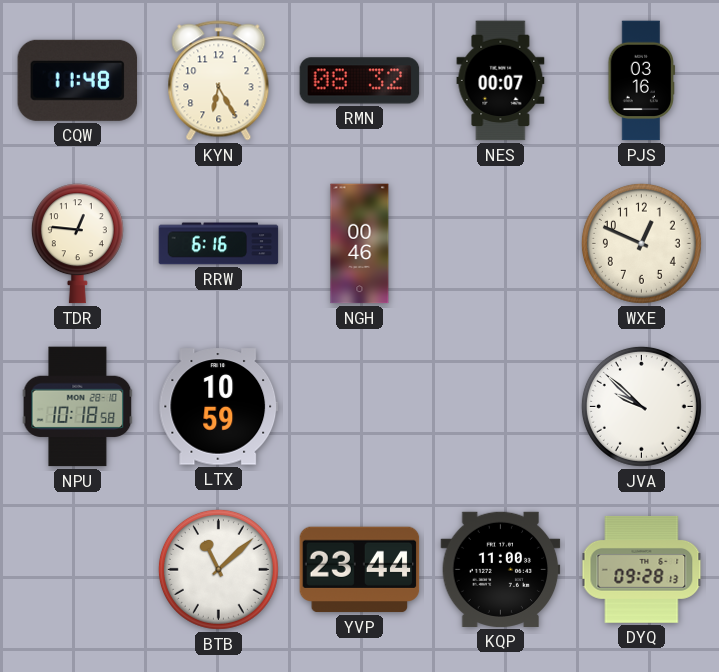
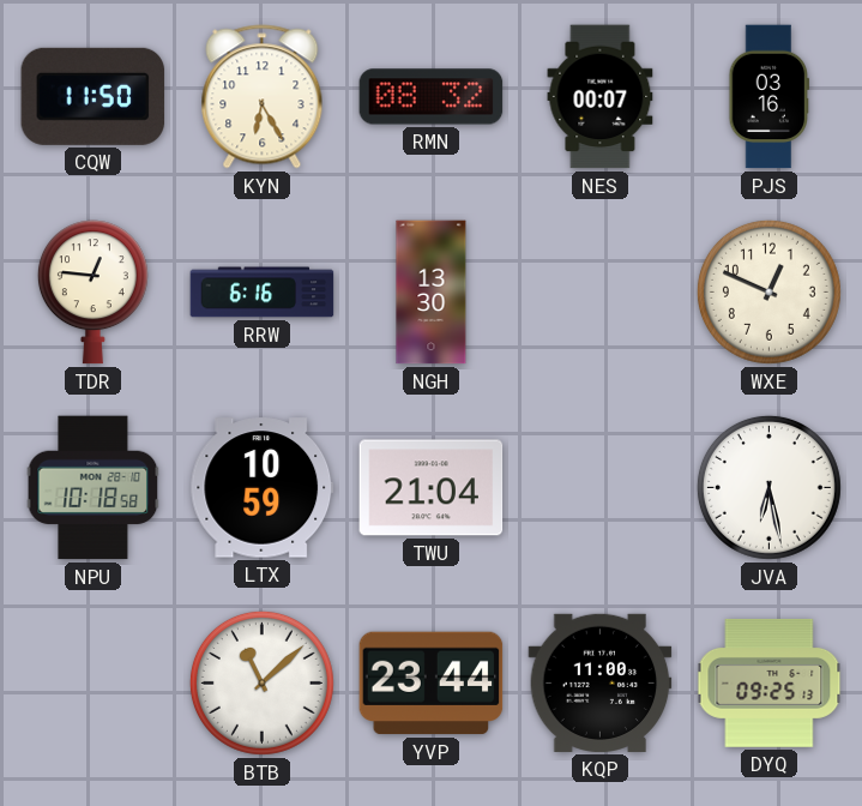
CQW: 11:48 -> 11:50
NGH: 00:46 -> 13:30
TWU: none -> 21:04
JVA: 9:52 -> 6:28
DYQ: 09:28 -> 09:25
